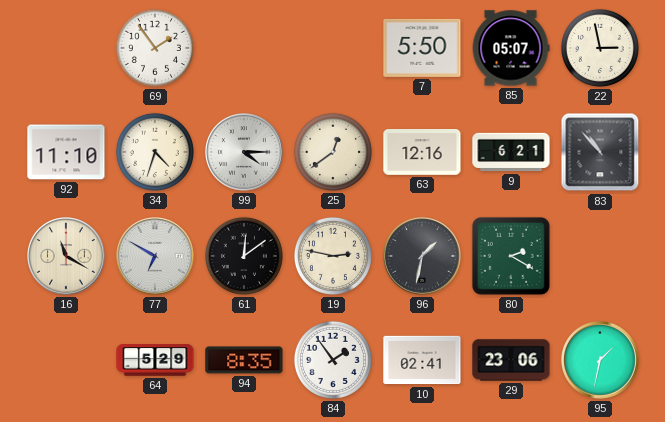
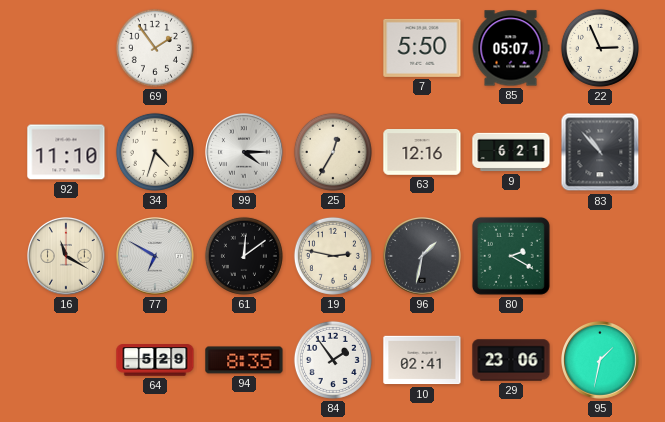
22: 2:58 -> 2:56
25: 12:39 -> 12:35
